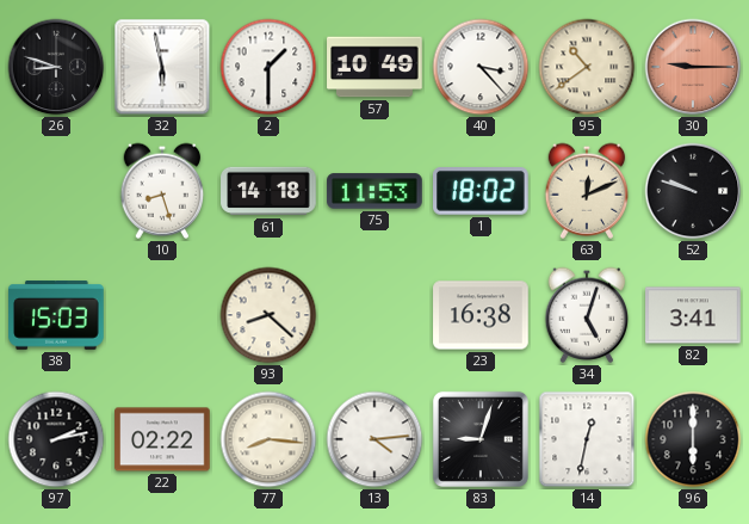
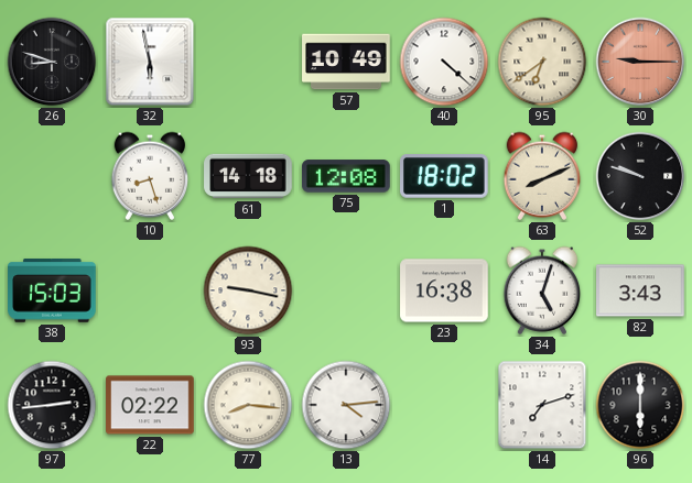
2: 1:30 -> none
40: 3:23 -> 4:22
95: 10:39 -> 6:39
75: 11:53 -> 12:08
63: 12:11 -> 8:11
93: 8:22 -> 9:17
82: 3:41 -> 3:43
97: 2:13 -> 2:44
83: 9:03 -> none
14: 12:32 -> 7:12
